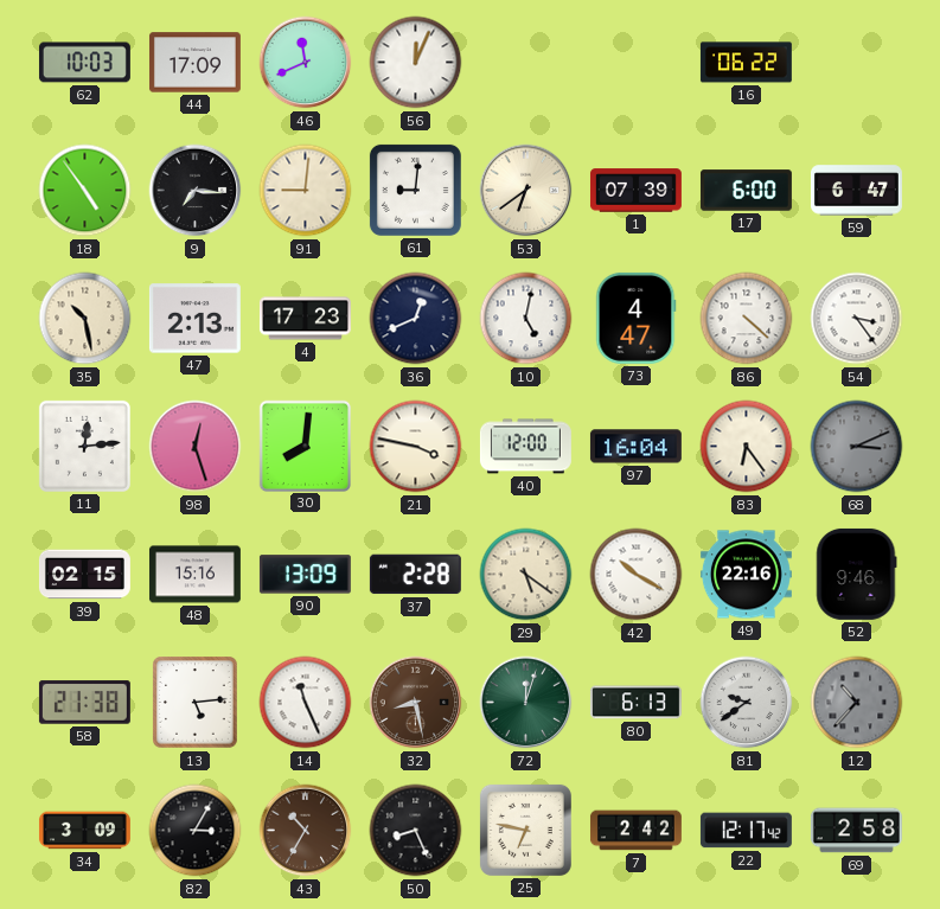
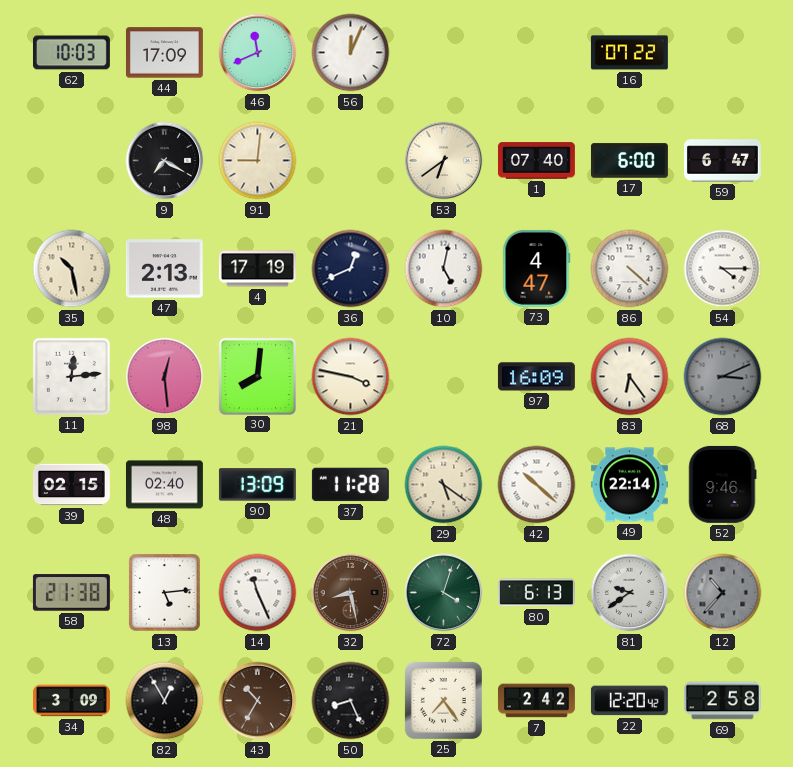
16: 06:22 -> 07:22
18: 4:54 -> none
9: 7:16 -> 7:20
61: 9:01 -> none
1: 07:39 -> 07:40
4: 17:23 -> 17:19
54: 3:24 -> 4:15
98: 12:27 -> 12:29
40: 12:00 -> none
97: 16:04 -> 16:09
48: 15:16 -> 02:40
37: 2:28 -> 11:28
42: 10:20 -> 10:22
49: 22:16 -> 22:14
72: 12:03 -> 4:03
82: 3:05 -> 12:55
25: 6:47 -> 7:24
22: 12:17 -> 12:20
